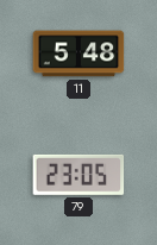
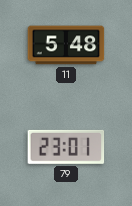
79: 23:05 -> 23:01
